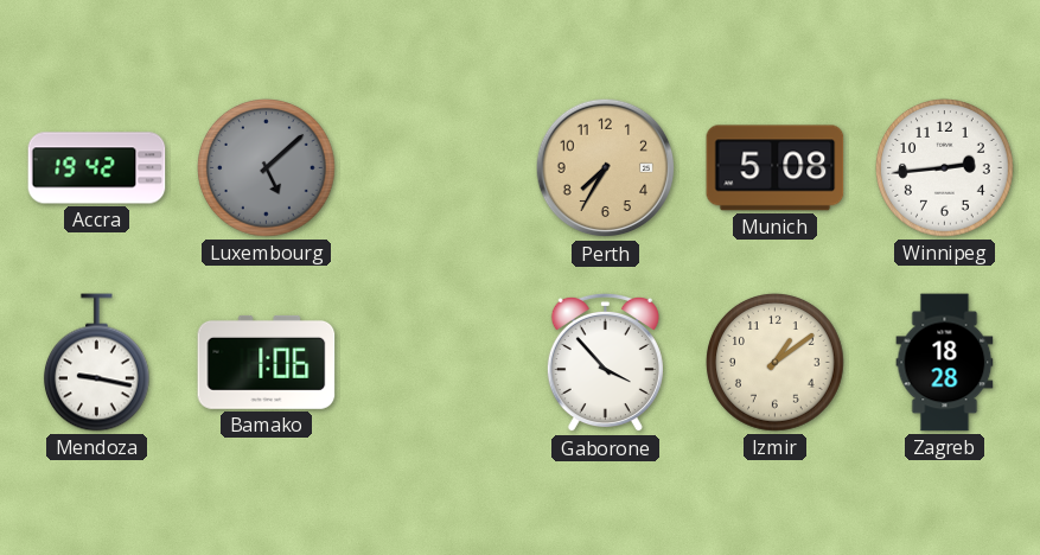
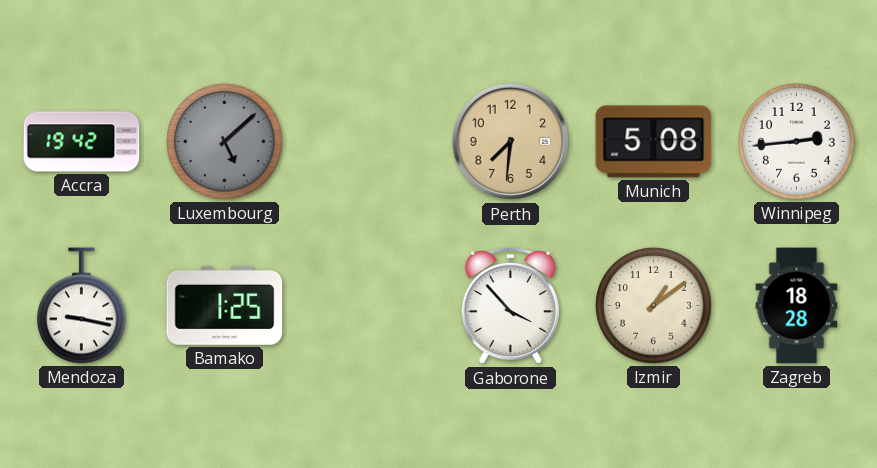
Perth: 7:35 -> 7:31
Bamako: 1:06 -> 1:25
